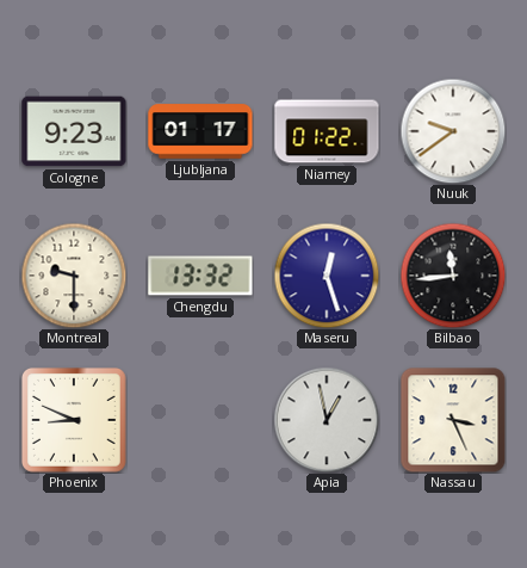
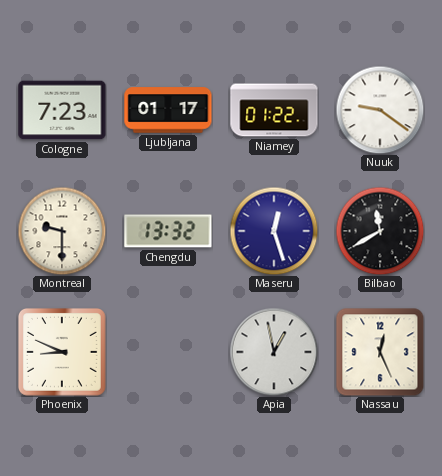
Cologne: 9:23 -> 7:23
Nuuk: 9:39 -> 9:21
Bilbao: 11:44 -> 11:40
Nassau: 3:26 -> 12:26
